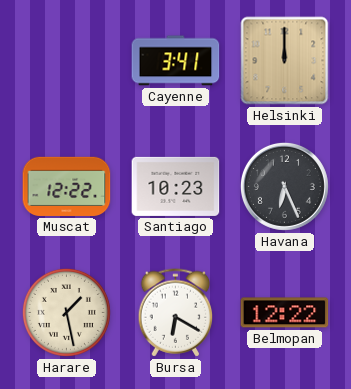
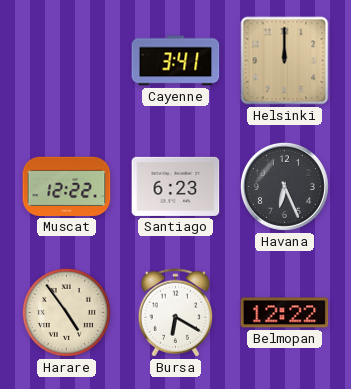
Santiago: 10:23 -> 6:23
Harare: 1:28 -> 4:54
